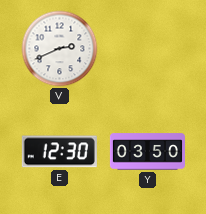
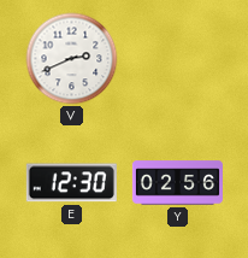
Y: 03:50 -> 02:56
